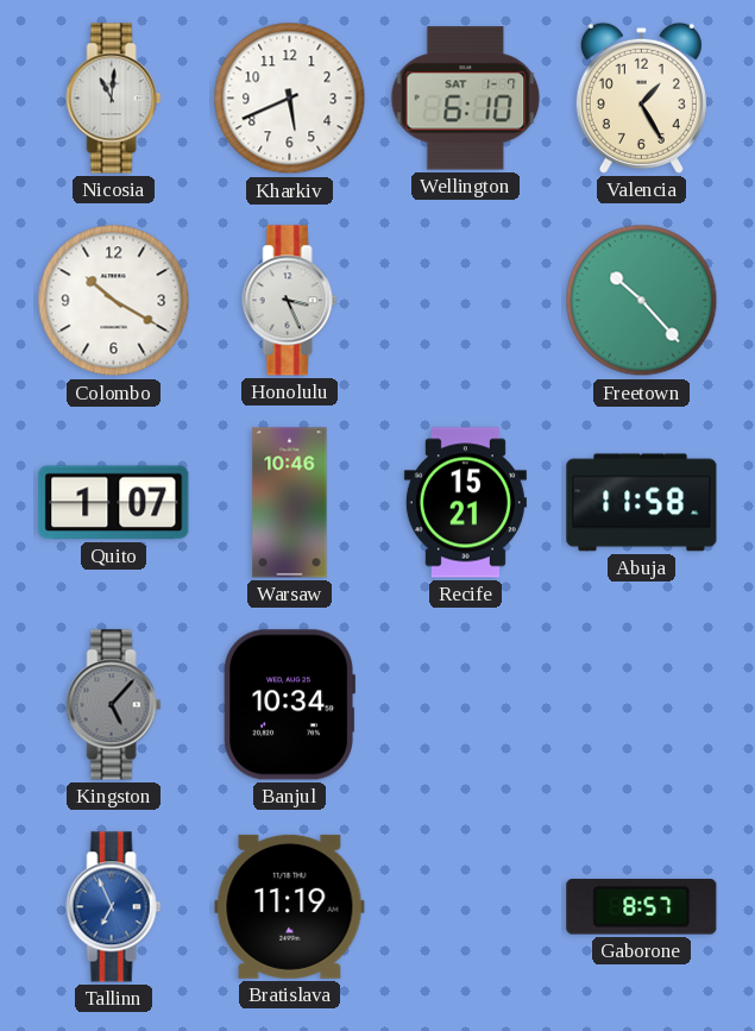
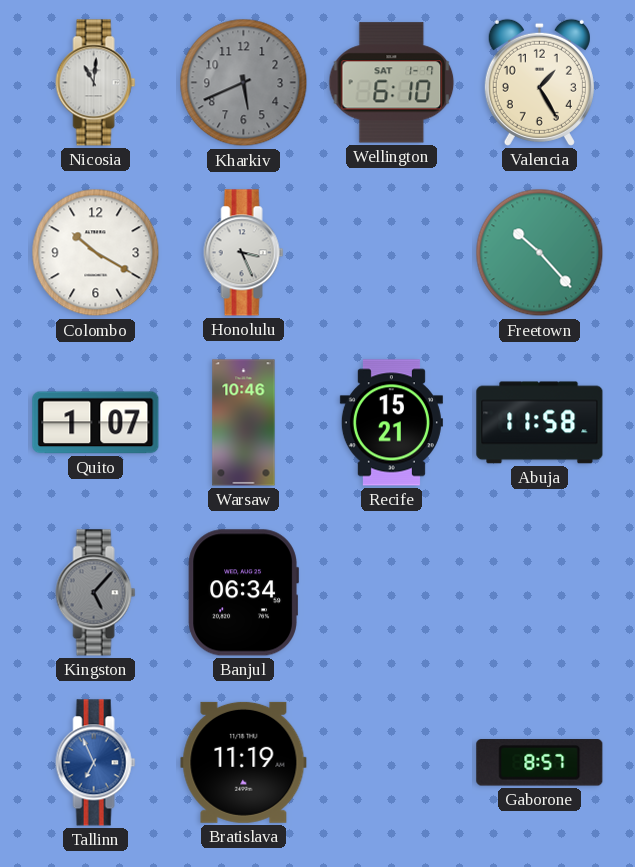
Kharkiv dial: white -> grey
Banjul: 10:34 -> 06:34
